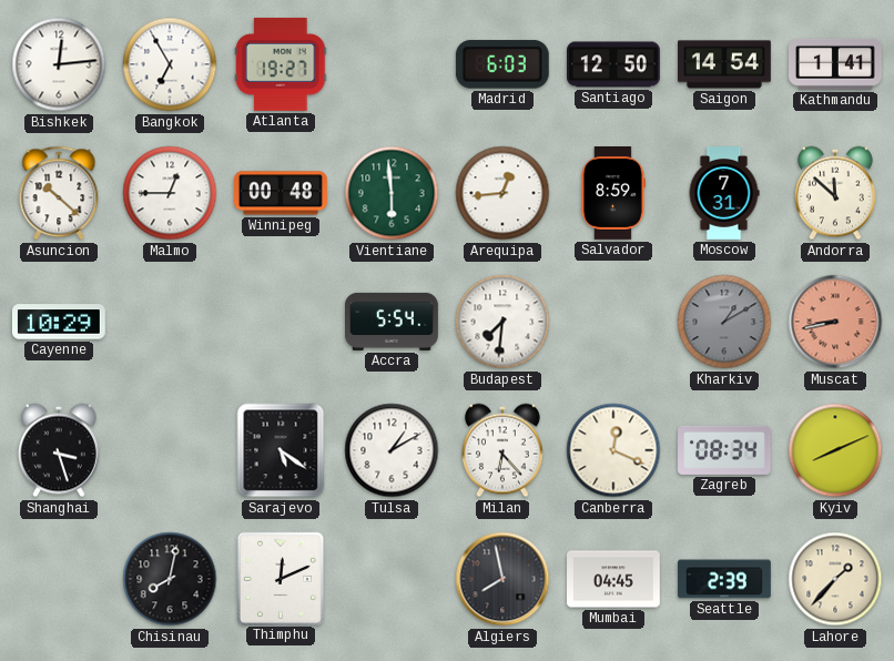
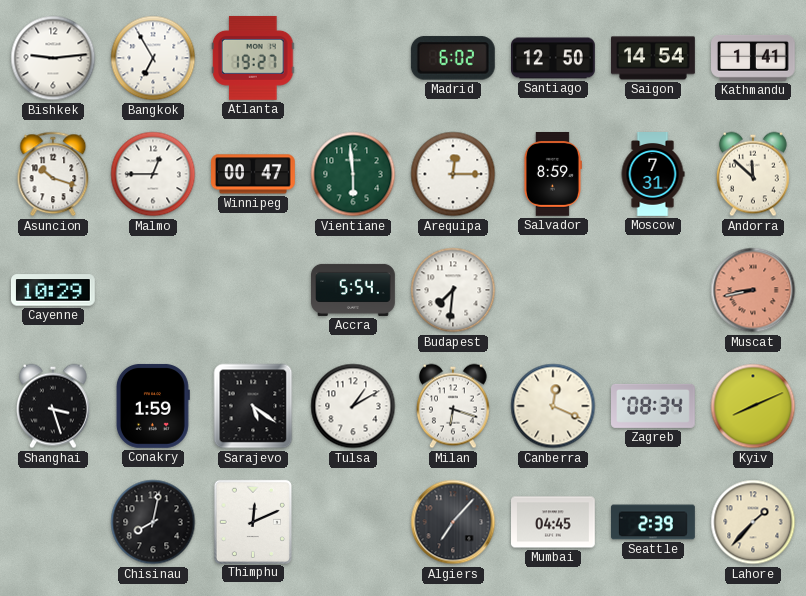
Bishkek: 12:14 -> 9:14
Madrid: 6:03 -> 6:02
Asuncion: 10:22 -> 10:18
Winnipeg: 00:48 -> 00:47
Arequipa: 12:44 -> 12:15
Kharkiv: 1:10 -> none
Conakry: none -> 1:59
Milan: 6:23 -> 6:18
Algiers: 7:58 -> 7:07
